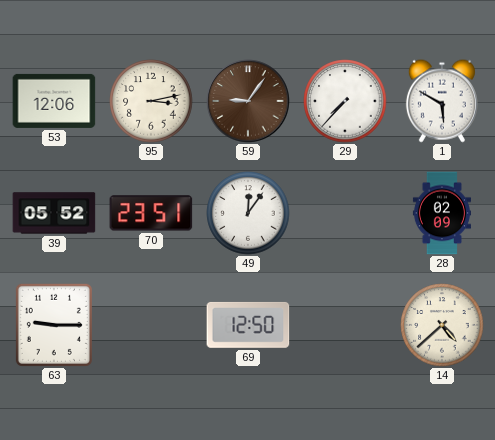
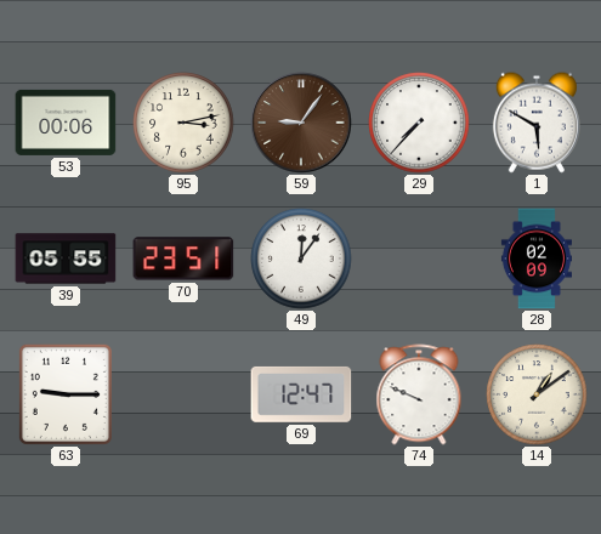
53: 12:06 -> 00:06
39: 05:52 -> 05:55
69: 12:50 -> 12:47
74: none -> 9:49
14: 4:38 -> 1:09
